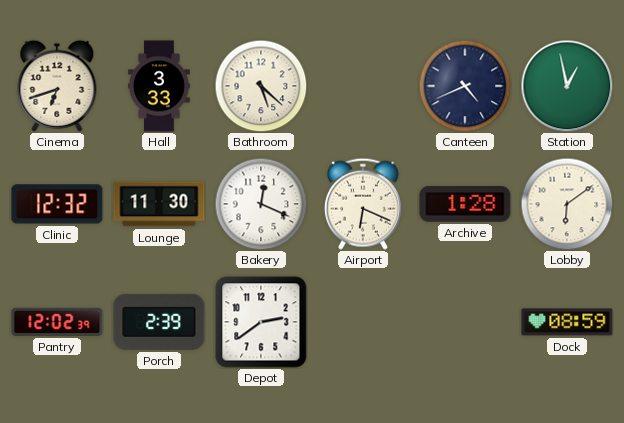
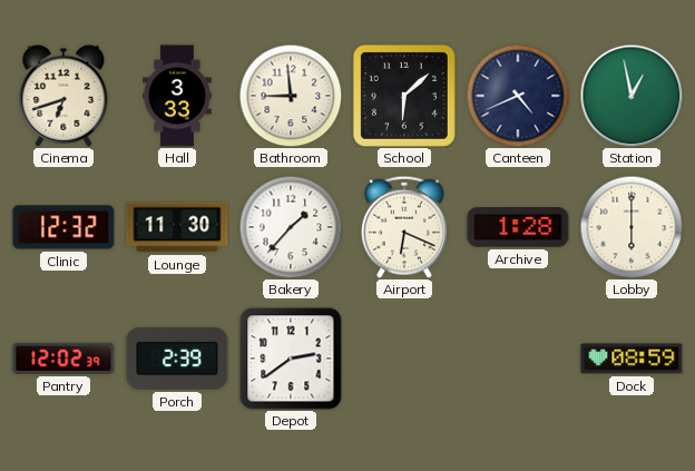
Bathroom: 5:22 -> 8:59
School: none -> 6:08
Bakery: 12:19 -> 1:37
Lobby: 6:09 -> 6:00
